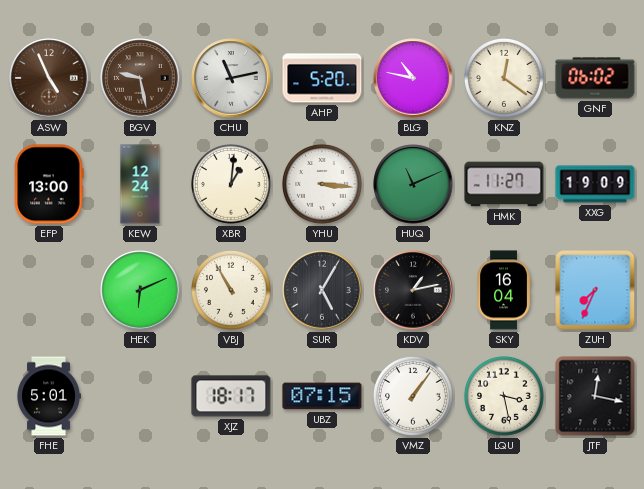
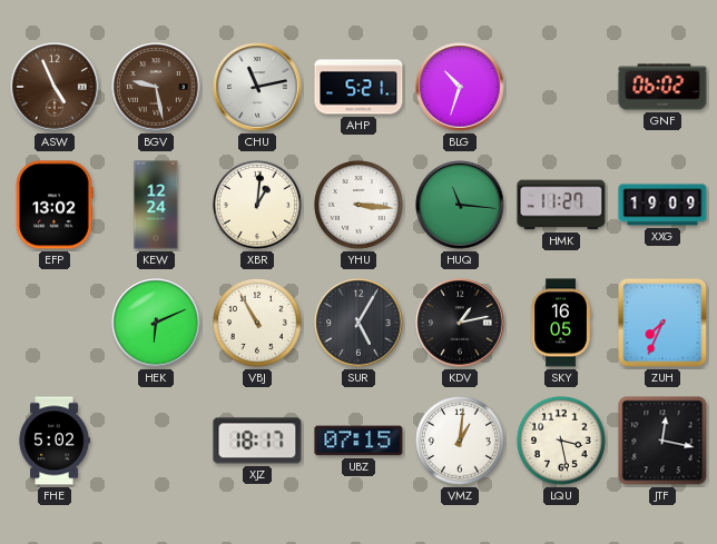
AHP: 5:20 -> 5:21
BLG: 10:47 -> 10:33
KNZ: 12:21 -> none
EFP: 13:00 -> 13:02
HUQ: 11:11 -> 11:16
SKY: 16:04 -> 16:05
FHE: 5:01 -> 5:02
VMZ: 1:06 -> 1:01
